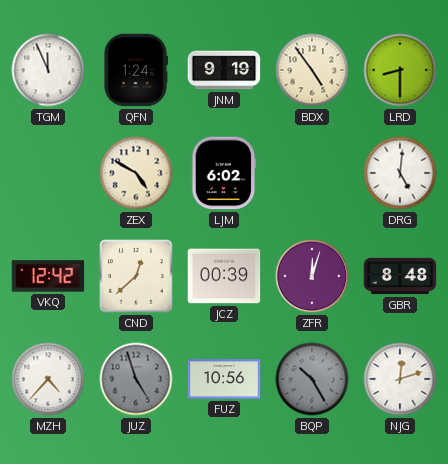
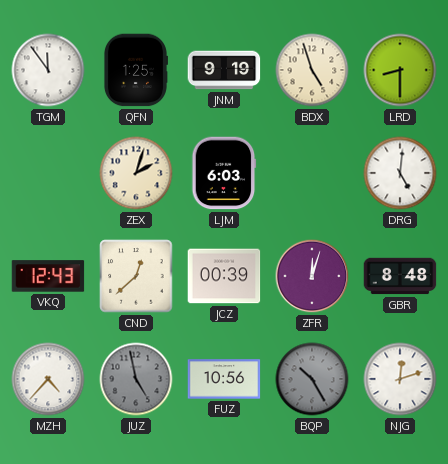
TGM: 11:56 -> 11:54
QFN: 1:24 -> 1:25
BDX: 4:54 -> 4:57
ZEX: 4:50 -> 2:03
LJM: 6:02 -> 6:03
VKQ: 12:42 -> 12:43
JUZ: 4:57 -> 4:58
